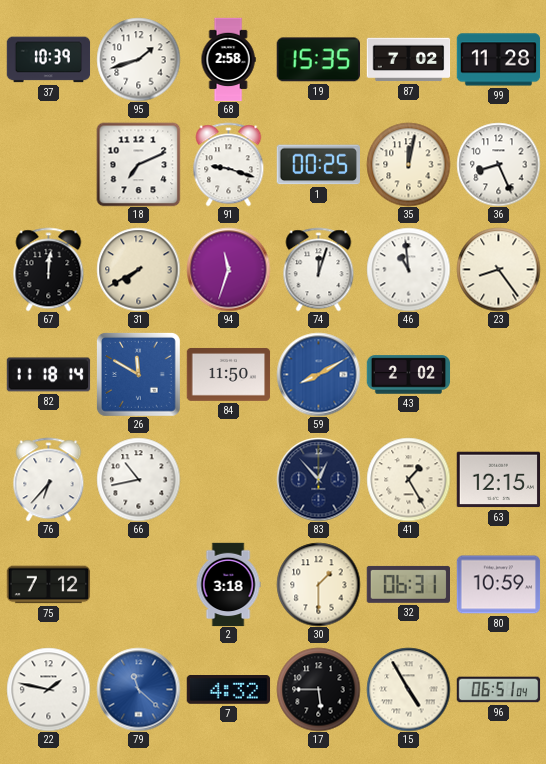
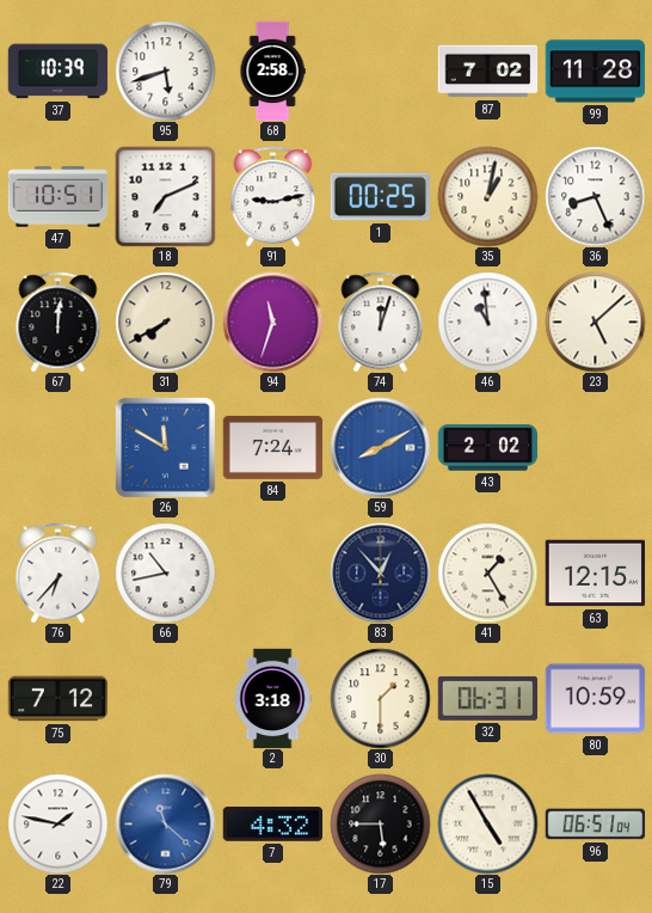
95: 1:42 -> 5:42
19: 15:35 -> none
47: none -> 10:51
91: 9:18 -> 9:13
35: 12:02 -> 1:02
23: 8:24 -> 5:08
82: 11:18 -> none
84: 11:50 -> 7:24
